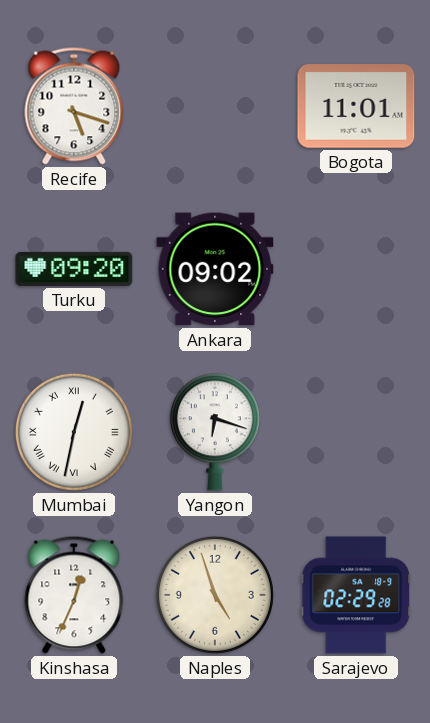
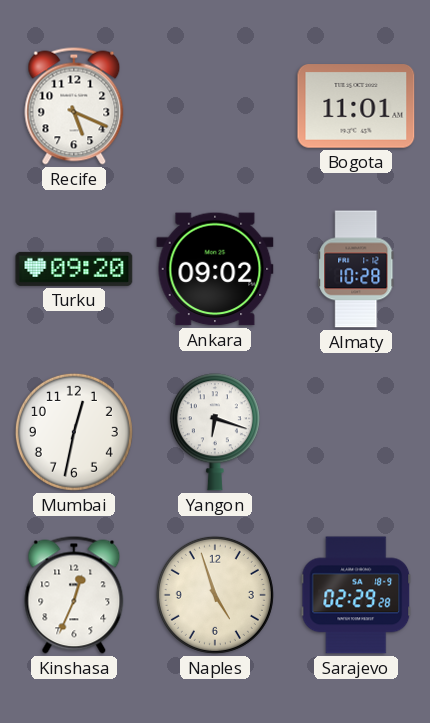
Recife: 5:18 -> 5:19
Almaty: none -> 10:28
Mumbai numerals: Roman -> Arabic
